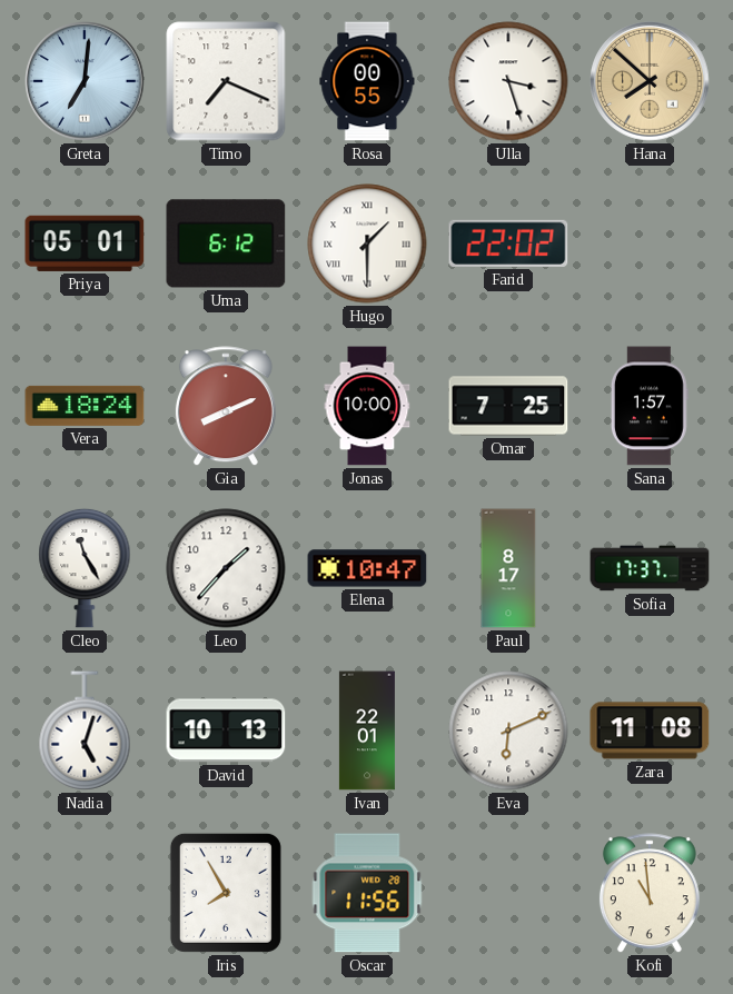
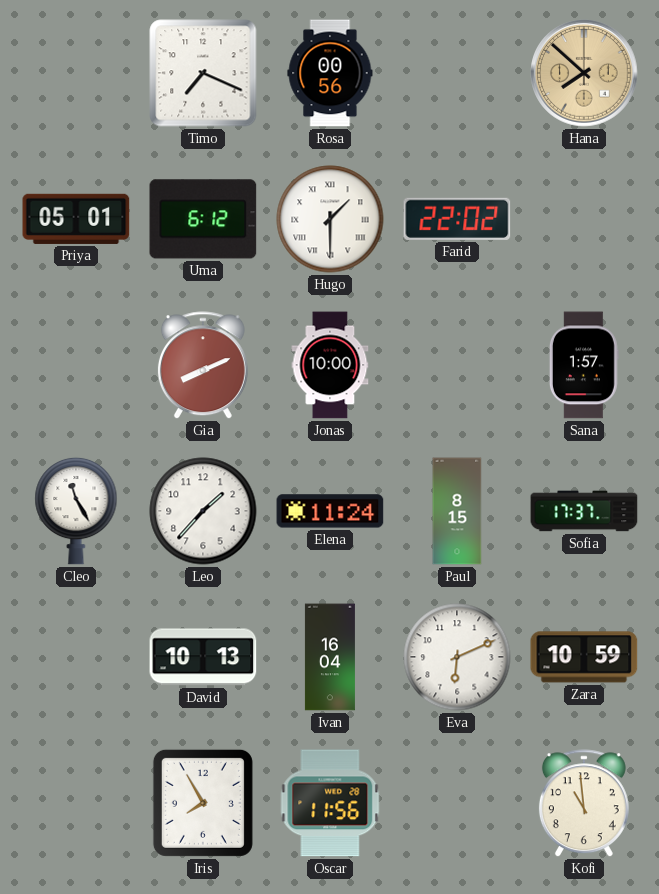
Greta: 7:01 -> none
Rosa: 00:55 -> 00:56
Ulla: 3:27 -> none
Vera: 18:24 -> none
Omar: 7:25 -> none
Elena: 10:47 -> 11:24
Paul: 8:17 -> 8:15
Nadia: 5:03 -> none
Ivan: 22:01 -> 16:04
Zara: 11:08 -> 10:59
